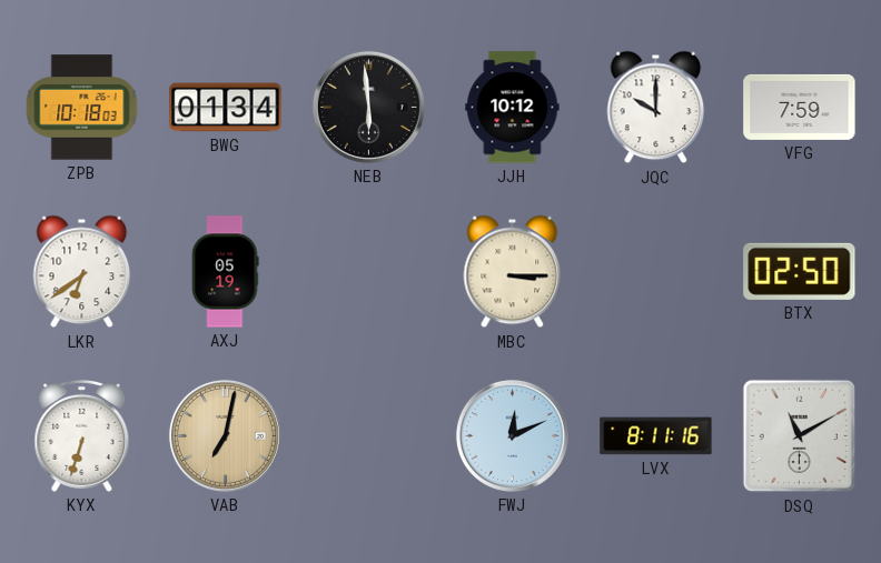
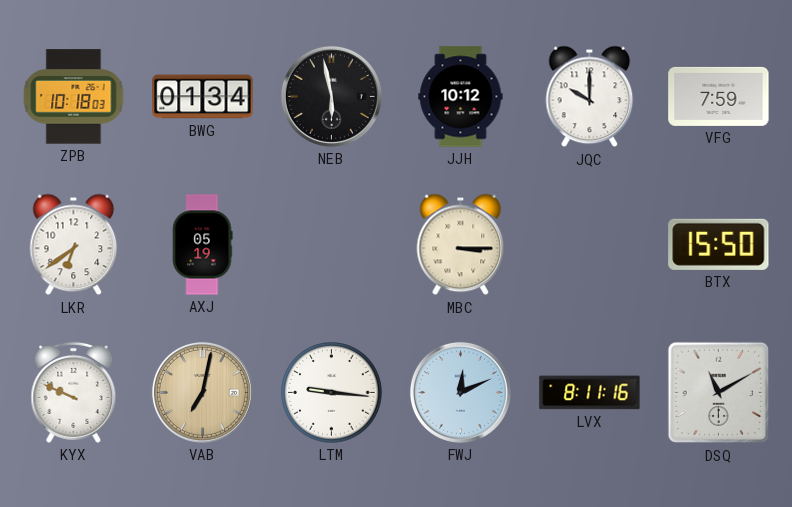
NEB: 5:59 -> 5:58
BTX: 02:50 -> 15:50
KYX: 6:33 -> 9:49
LTM: none -> 9:16
